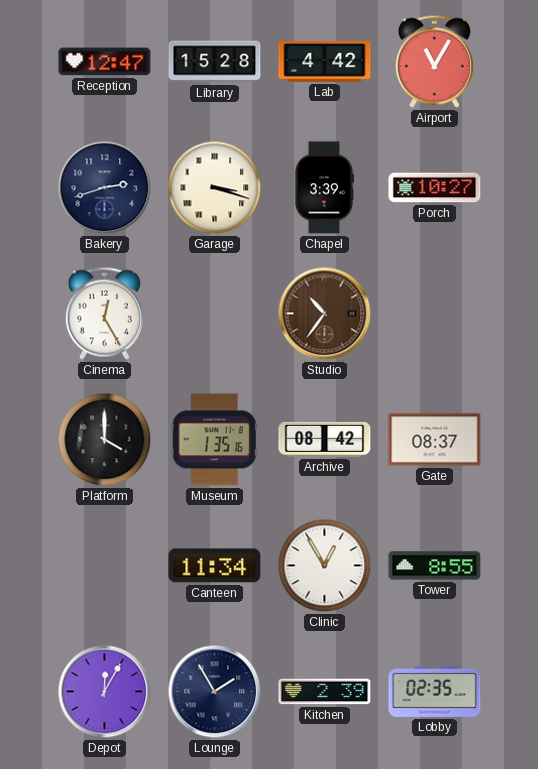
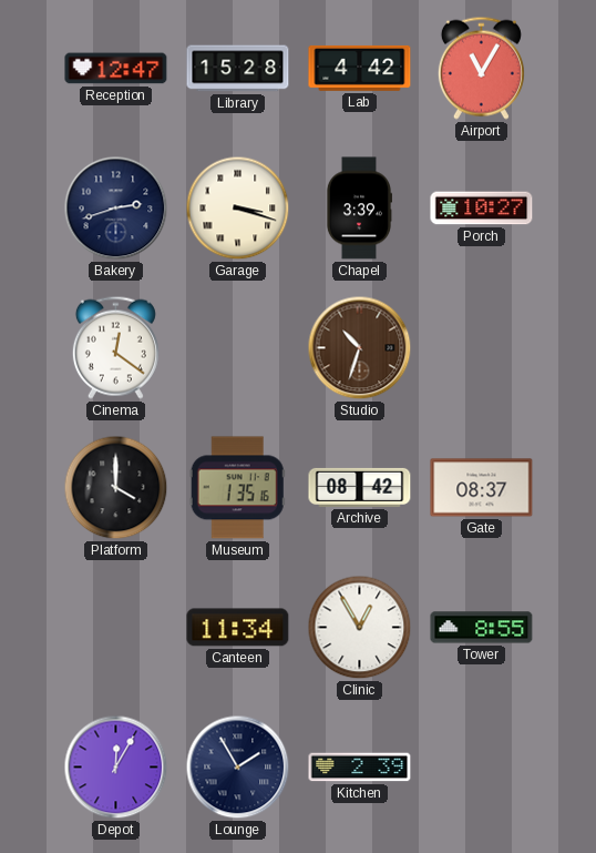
Cinema: 12:25 -> 12:21
Studio: 10:36 -> 10:33
Lobby: 02:35 -> none
